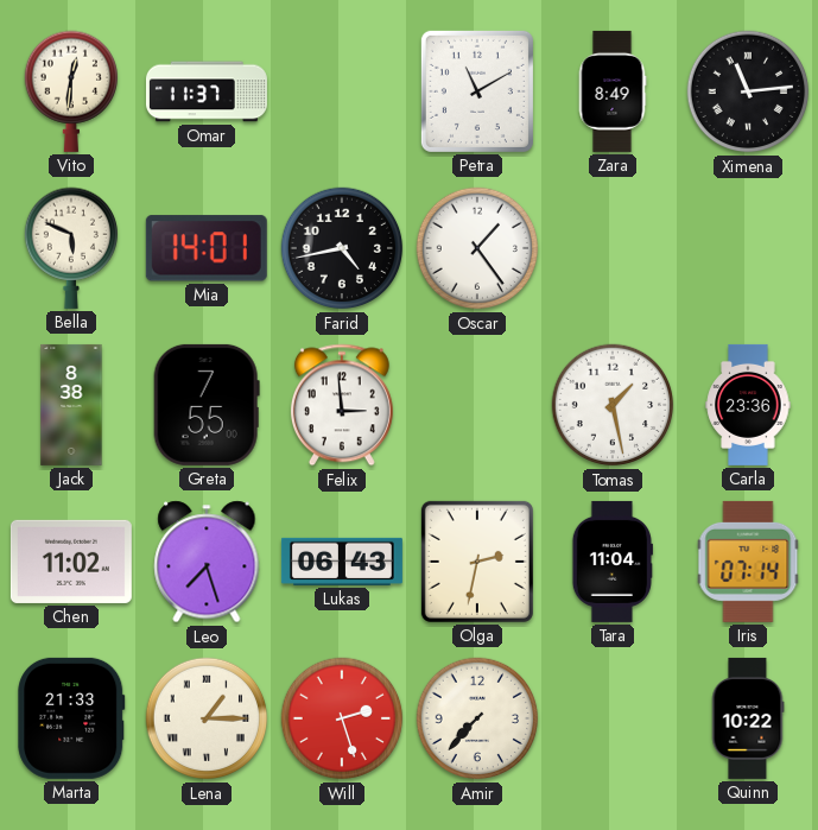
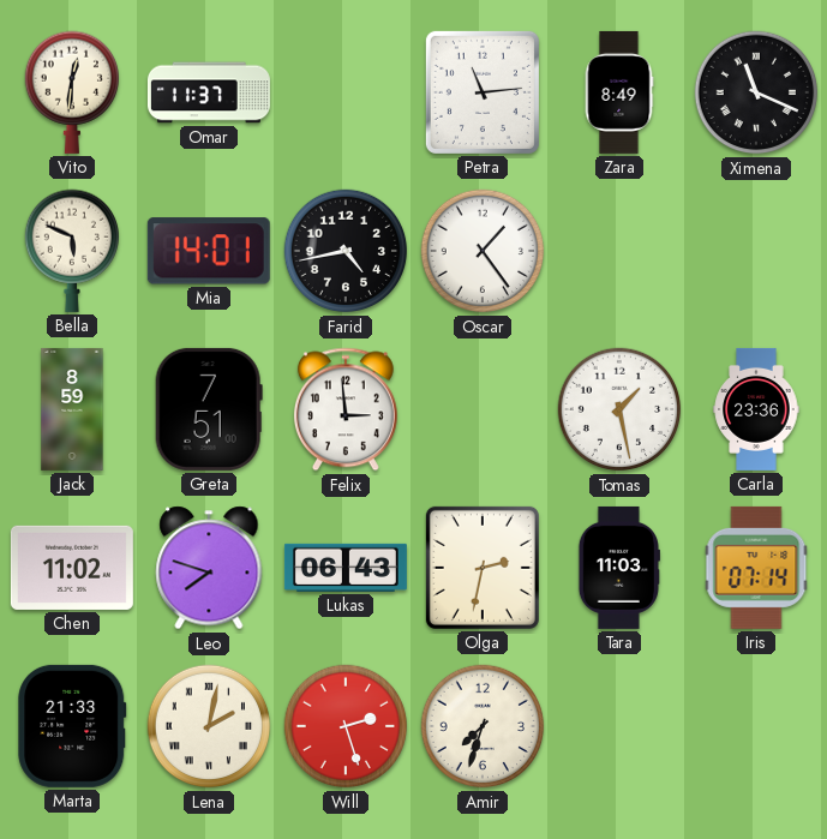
Petra: 11:10 -> 11:14
Ximena: 11:14 -> 11:19
Jack: 8:38 -> 8:59
Greta: 7:55 -> 7:51
Leo: 7:27 -> 7:48
Tara: 11:04 -> 11:03
Lena: 1:15 -> 2:02
Amir: 7:37 -> 7:33
Quinn: 10:22 -> none
